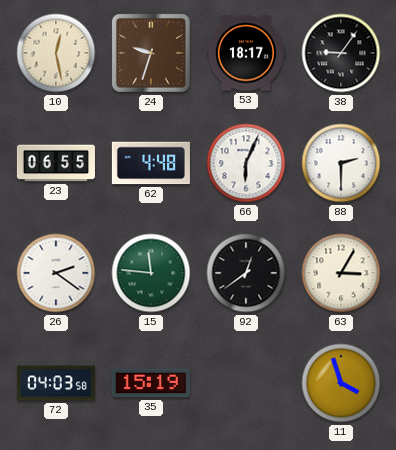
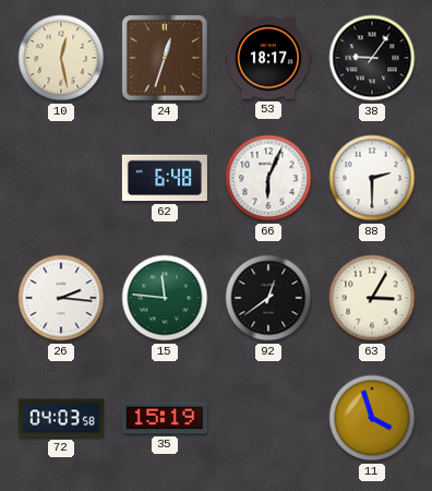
24: 9:33 -> 12:33
23: 06:55 -> none
62: 4:48 -> 6:48
26: 2:21 -> 2:16
